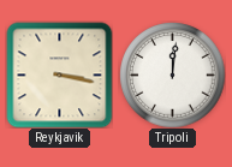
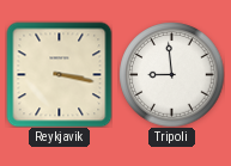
Tripoli: 12:01 -> 8:59
